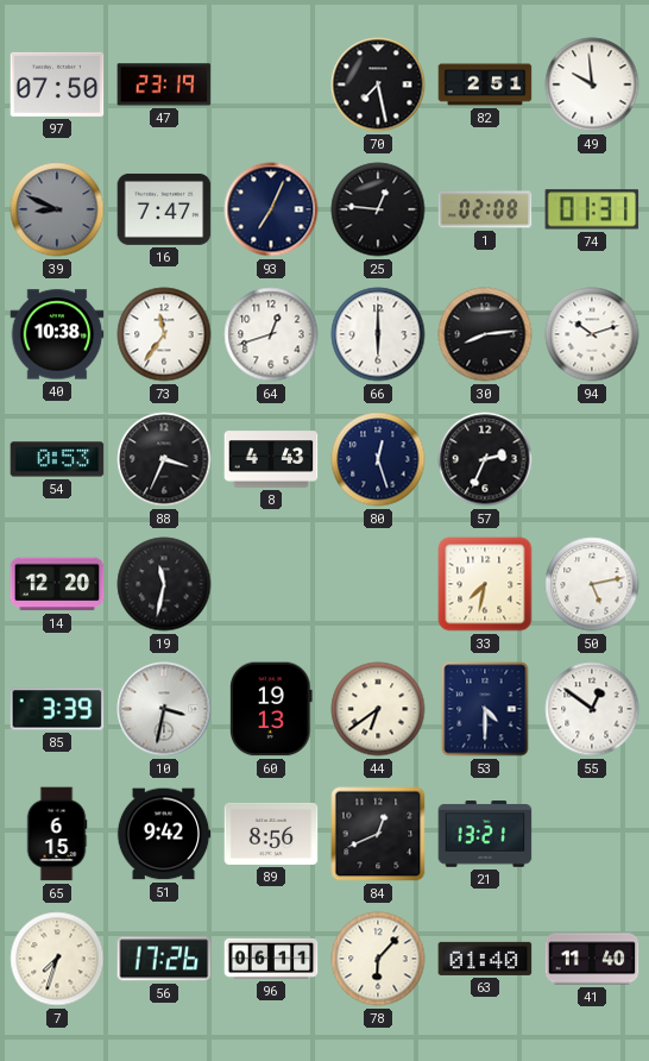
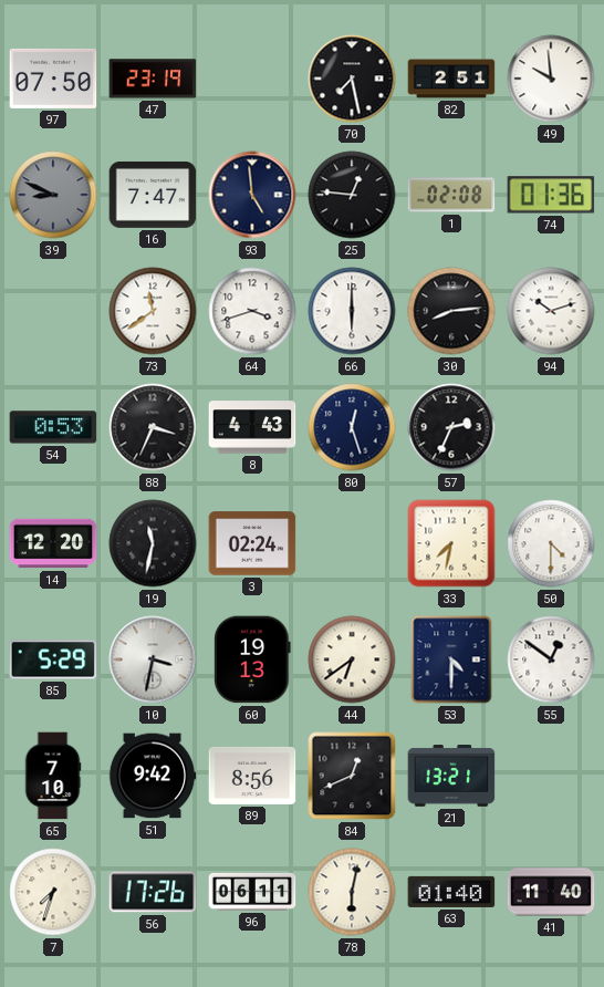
93: 7:04 -> 4:59
74: 01:31 -> 01:36
40: 10:38 -> none
73: 11:36 -> 11:39
64: 12:42 -> 3:42
3: none -> 02:24
50: 5:13 -> 4:30
85: 3:39 -> 5:29
65: 6:15 -> 7:10
78: 6:07 -> 6:02
